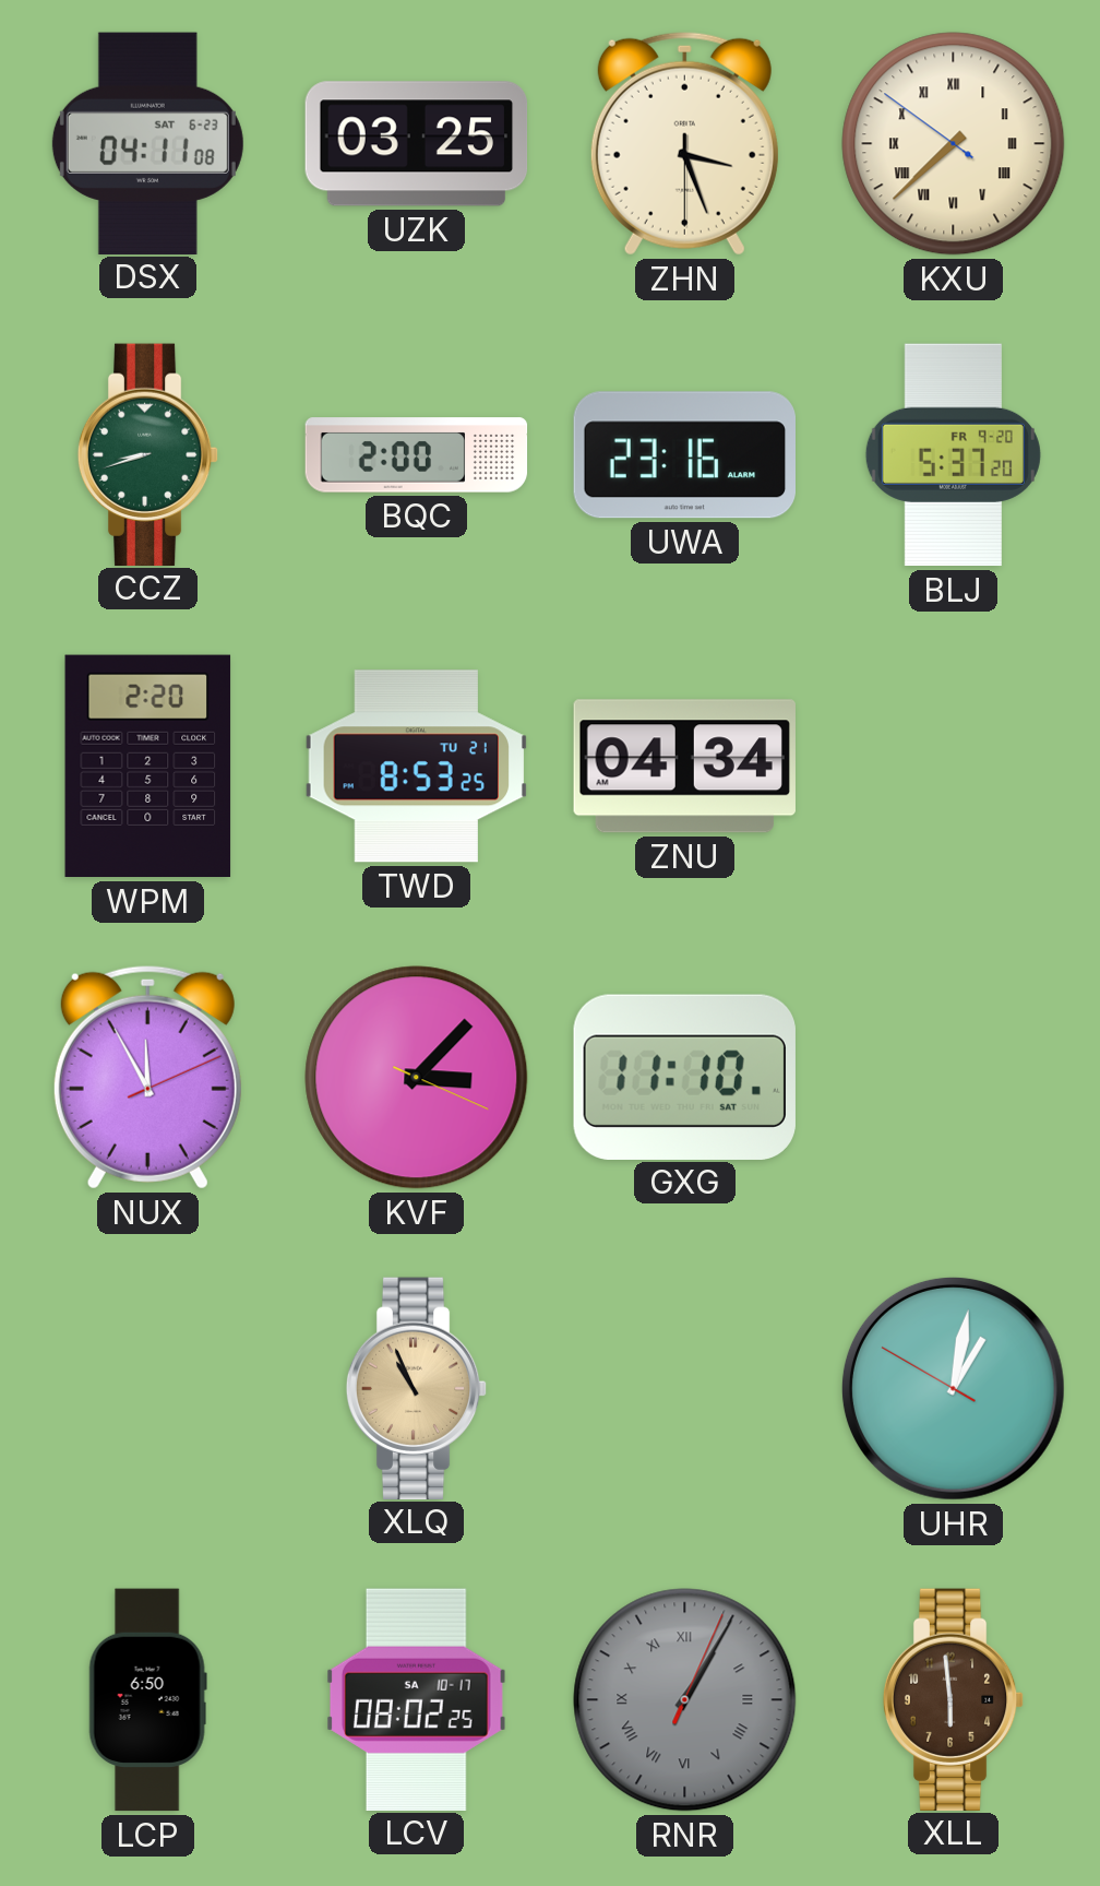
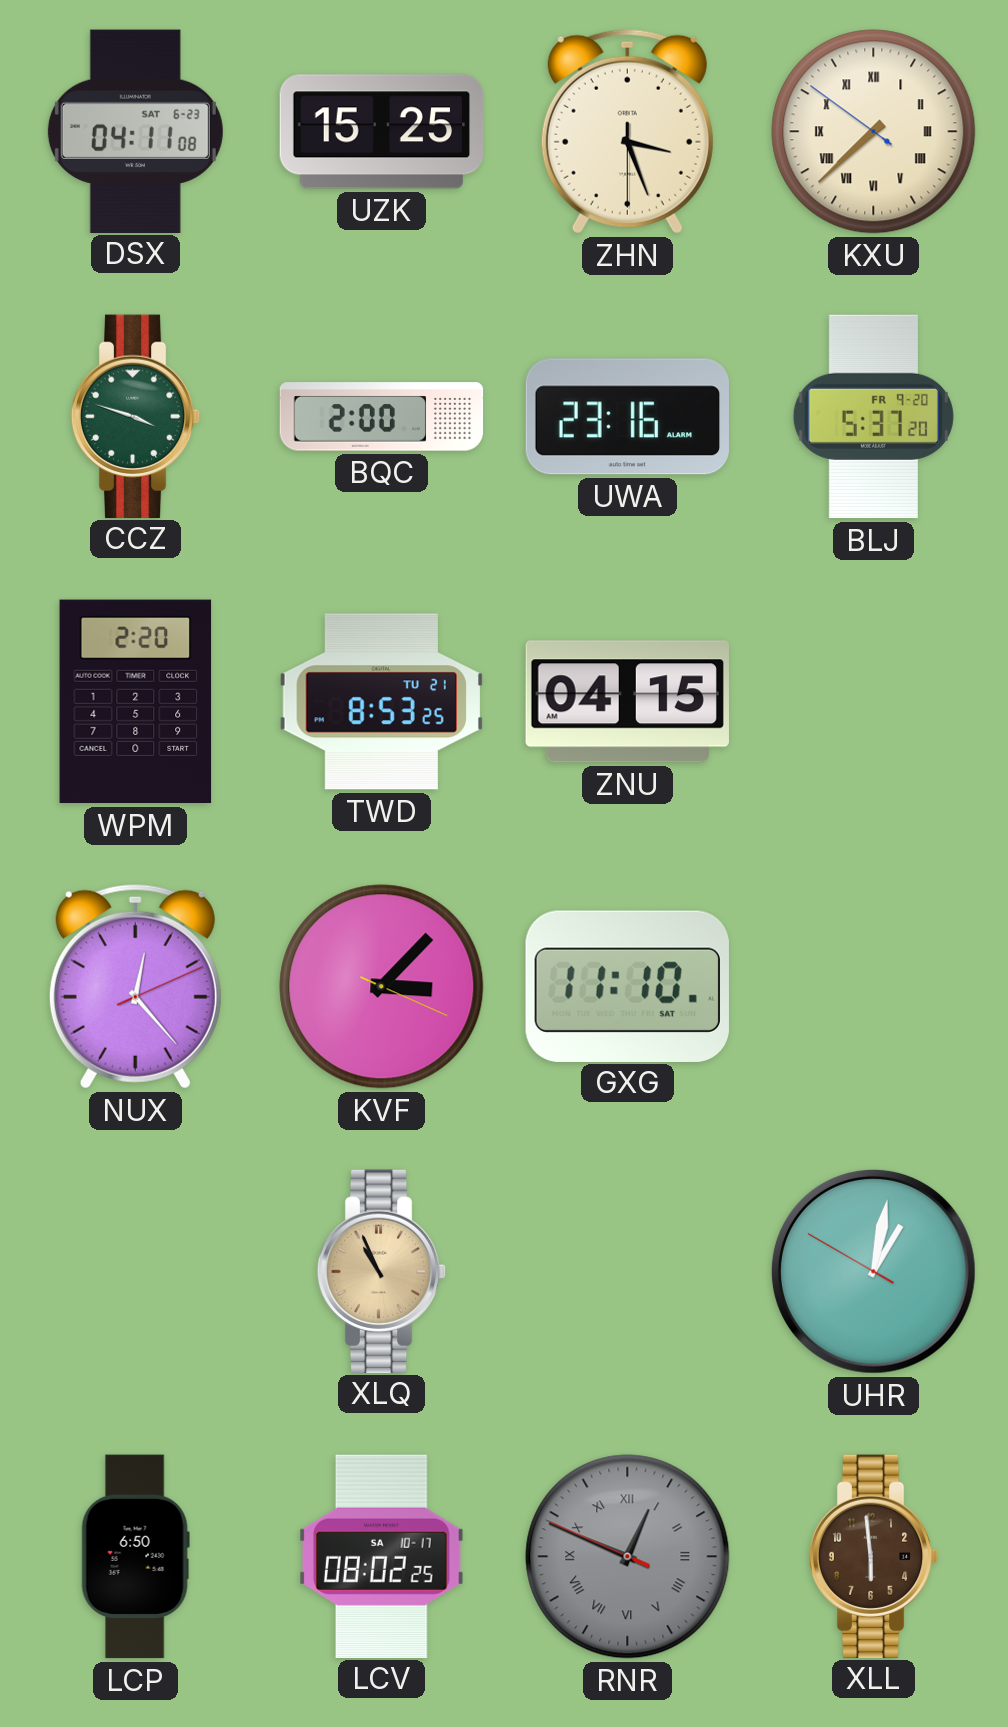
UZK: 03:25 -> 15:25
CCZ: 8:42 -> 3:48
ZNU: 04:34 -> 04:15
NUX: 11:55 -> 12:23
RNR: 1:05 -> 12:48
